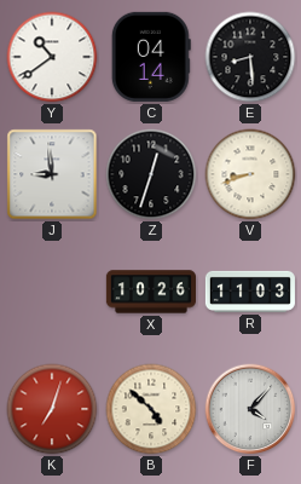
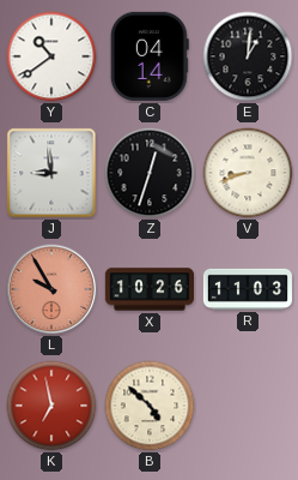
E: 8:29 -> 1:01
L: none -> 9:55
K: 7:03 -> 6:58
F: 4:07 -> none
